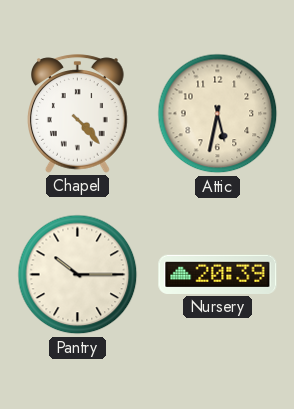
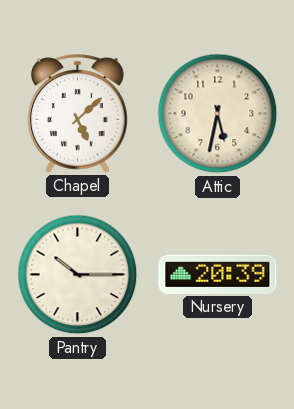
Chapel: 4:23 -> 5:08
